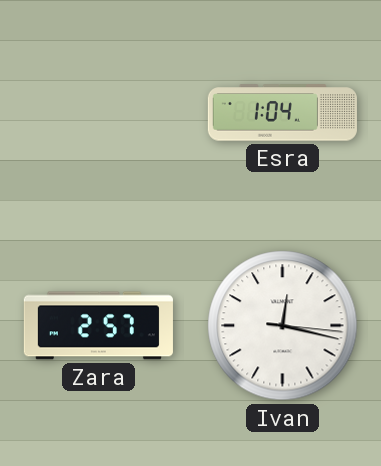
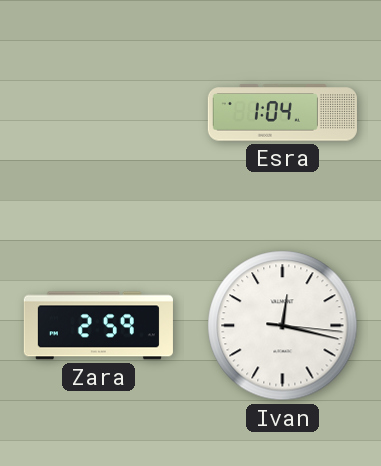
Zara: 2:57 -> 2:59
